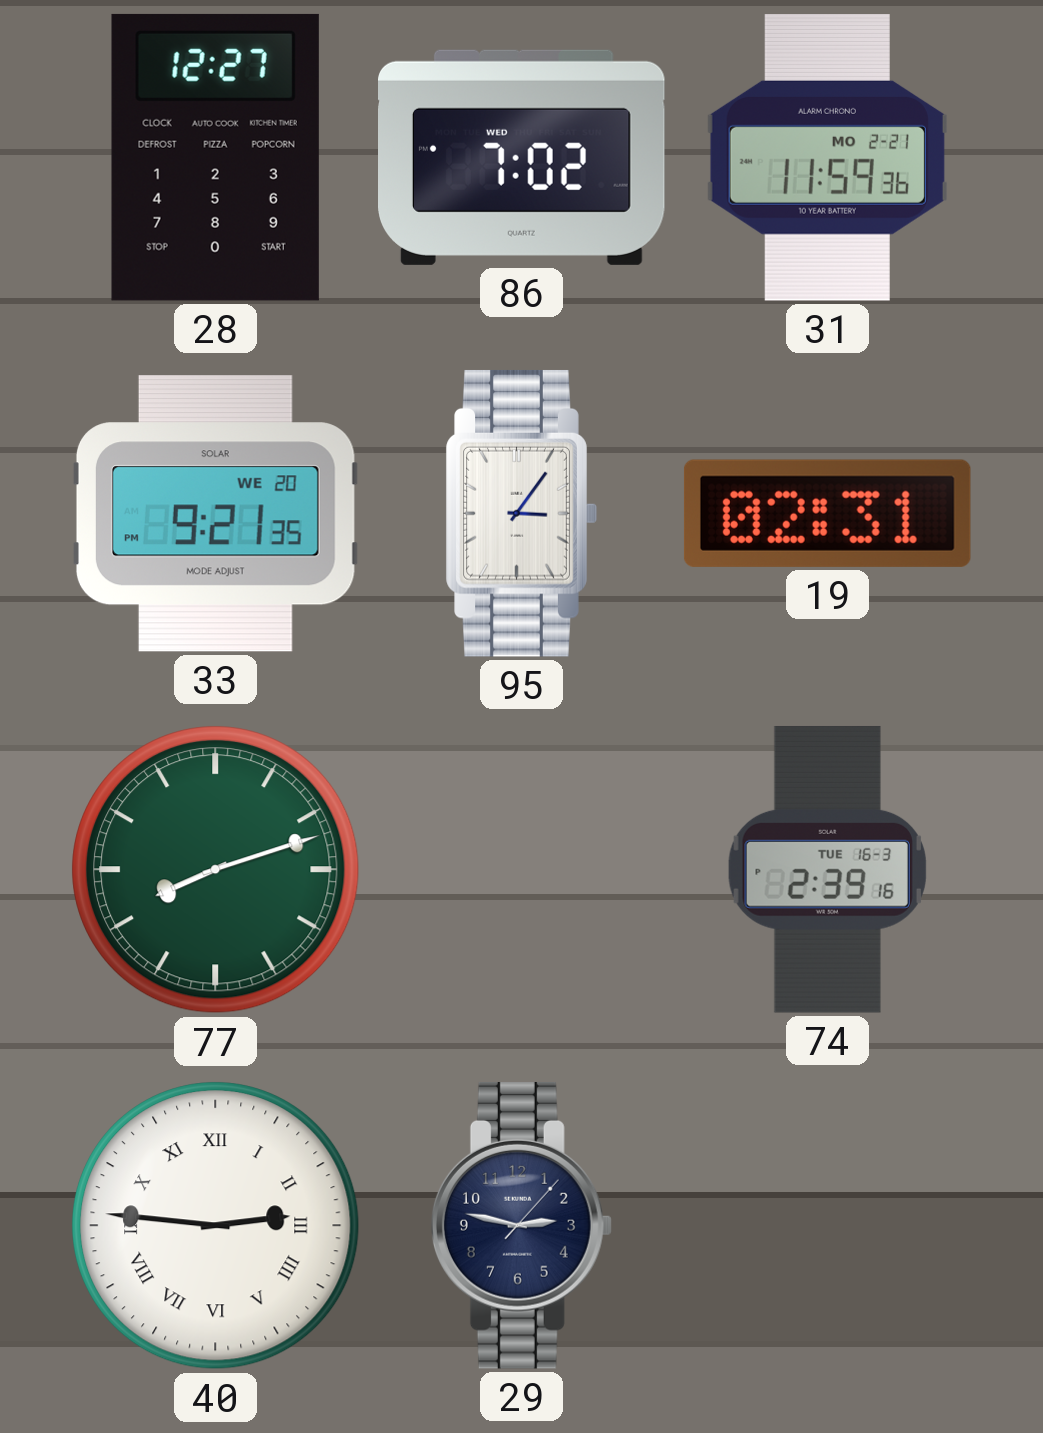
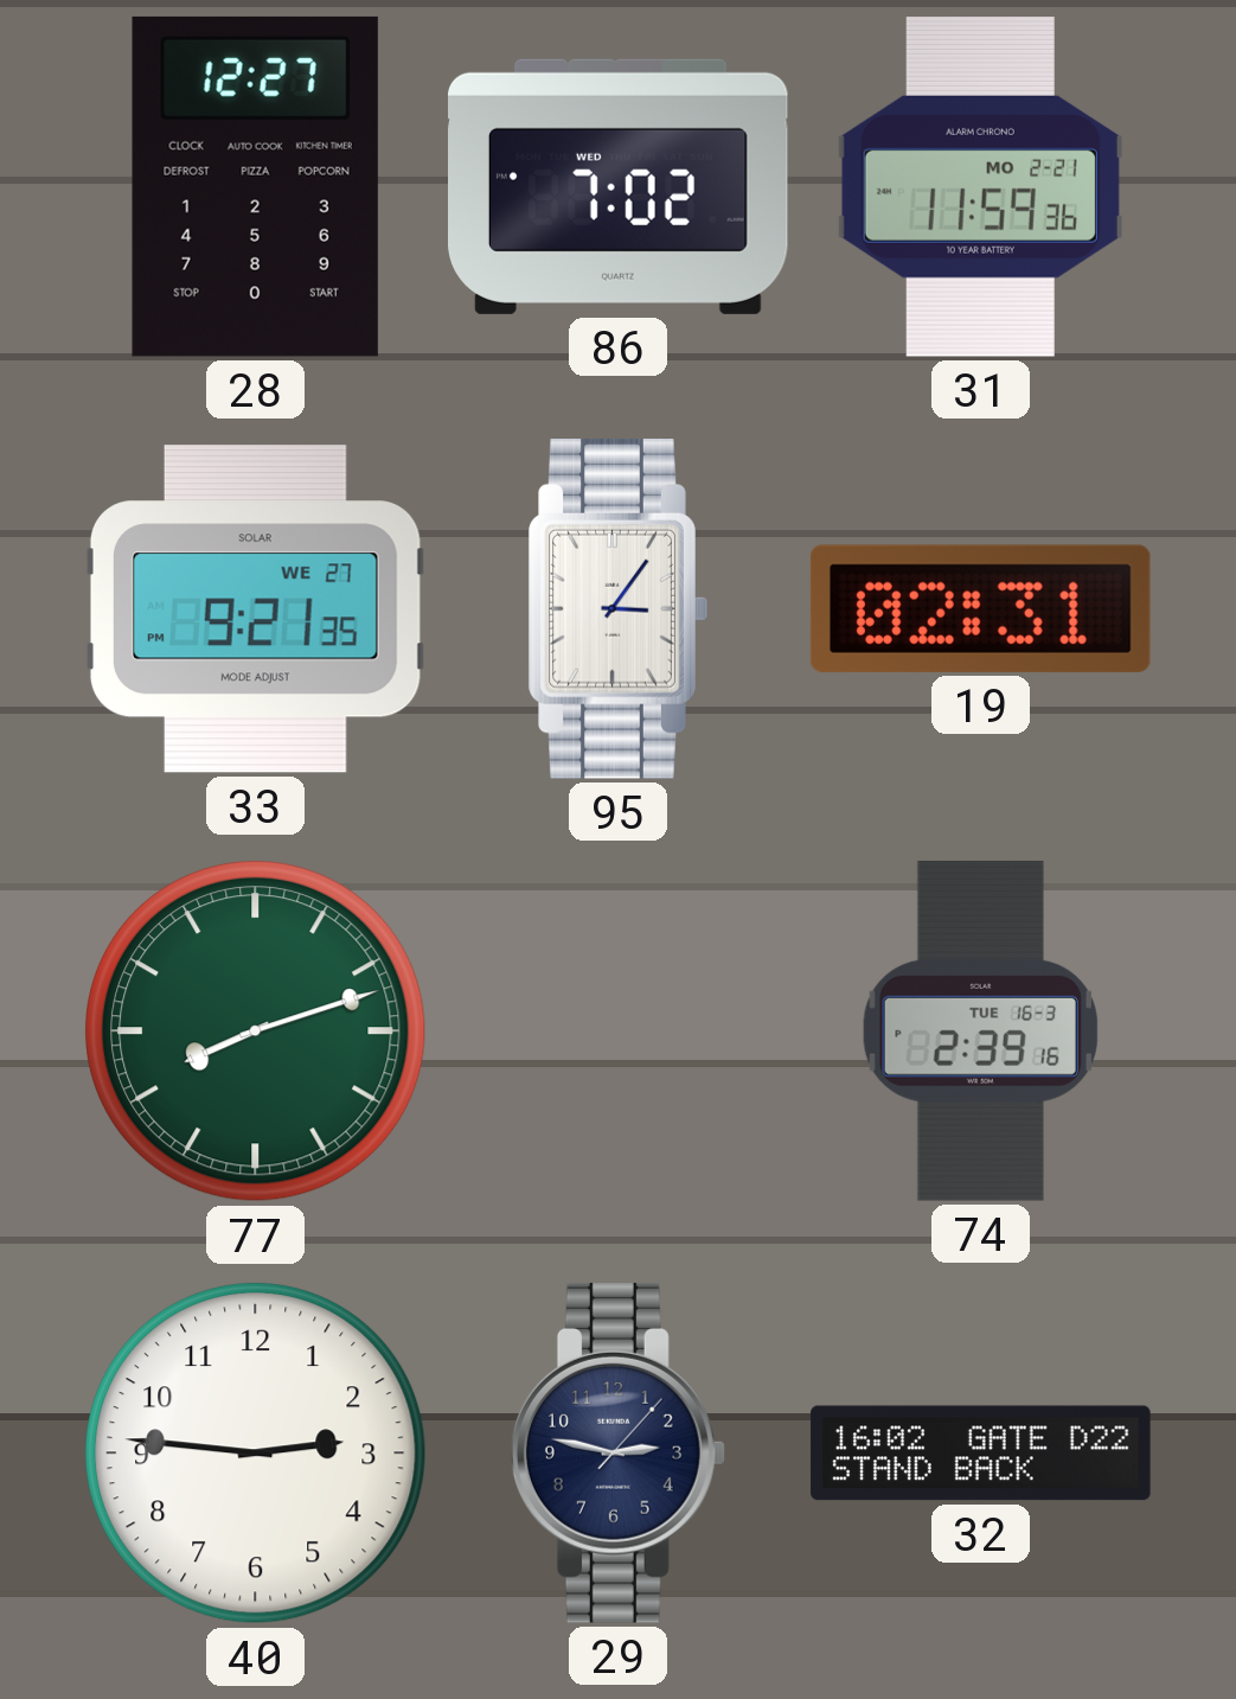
33 date: WE 20 -> WE 27
40 numerals: Roman -> Arabic
32: none -> 16:02
